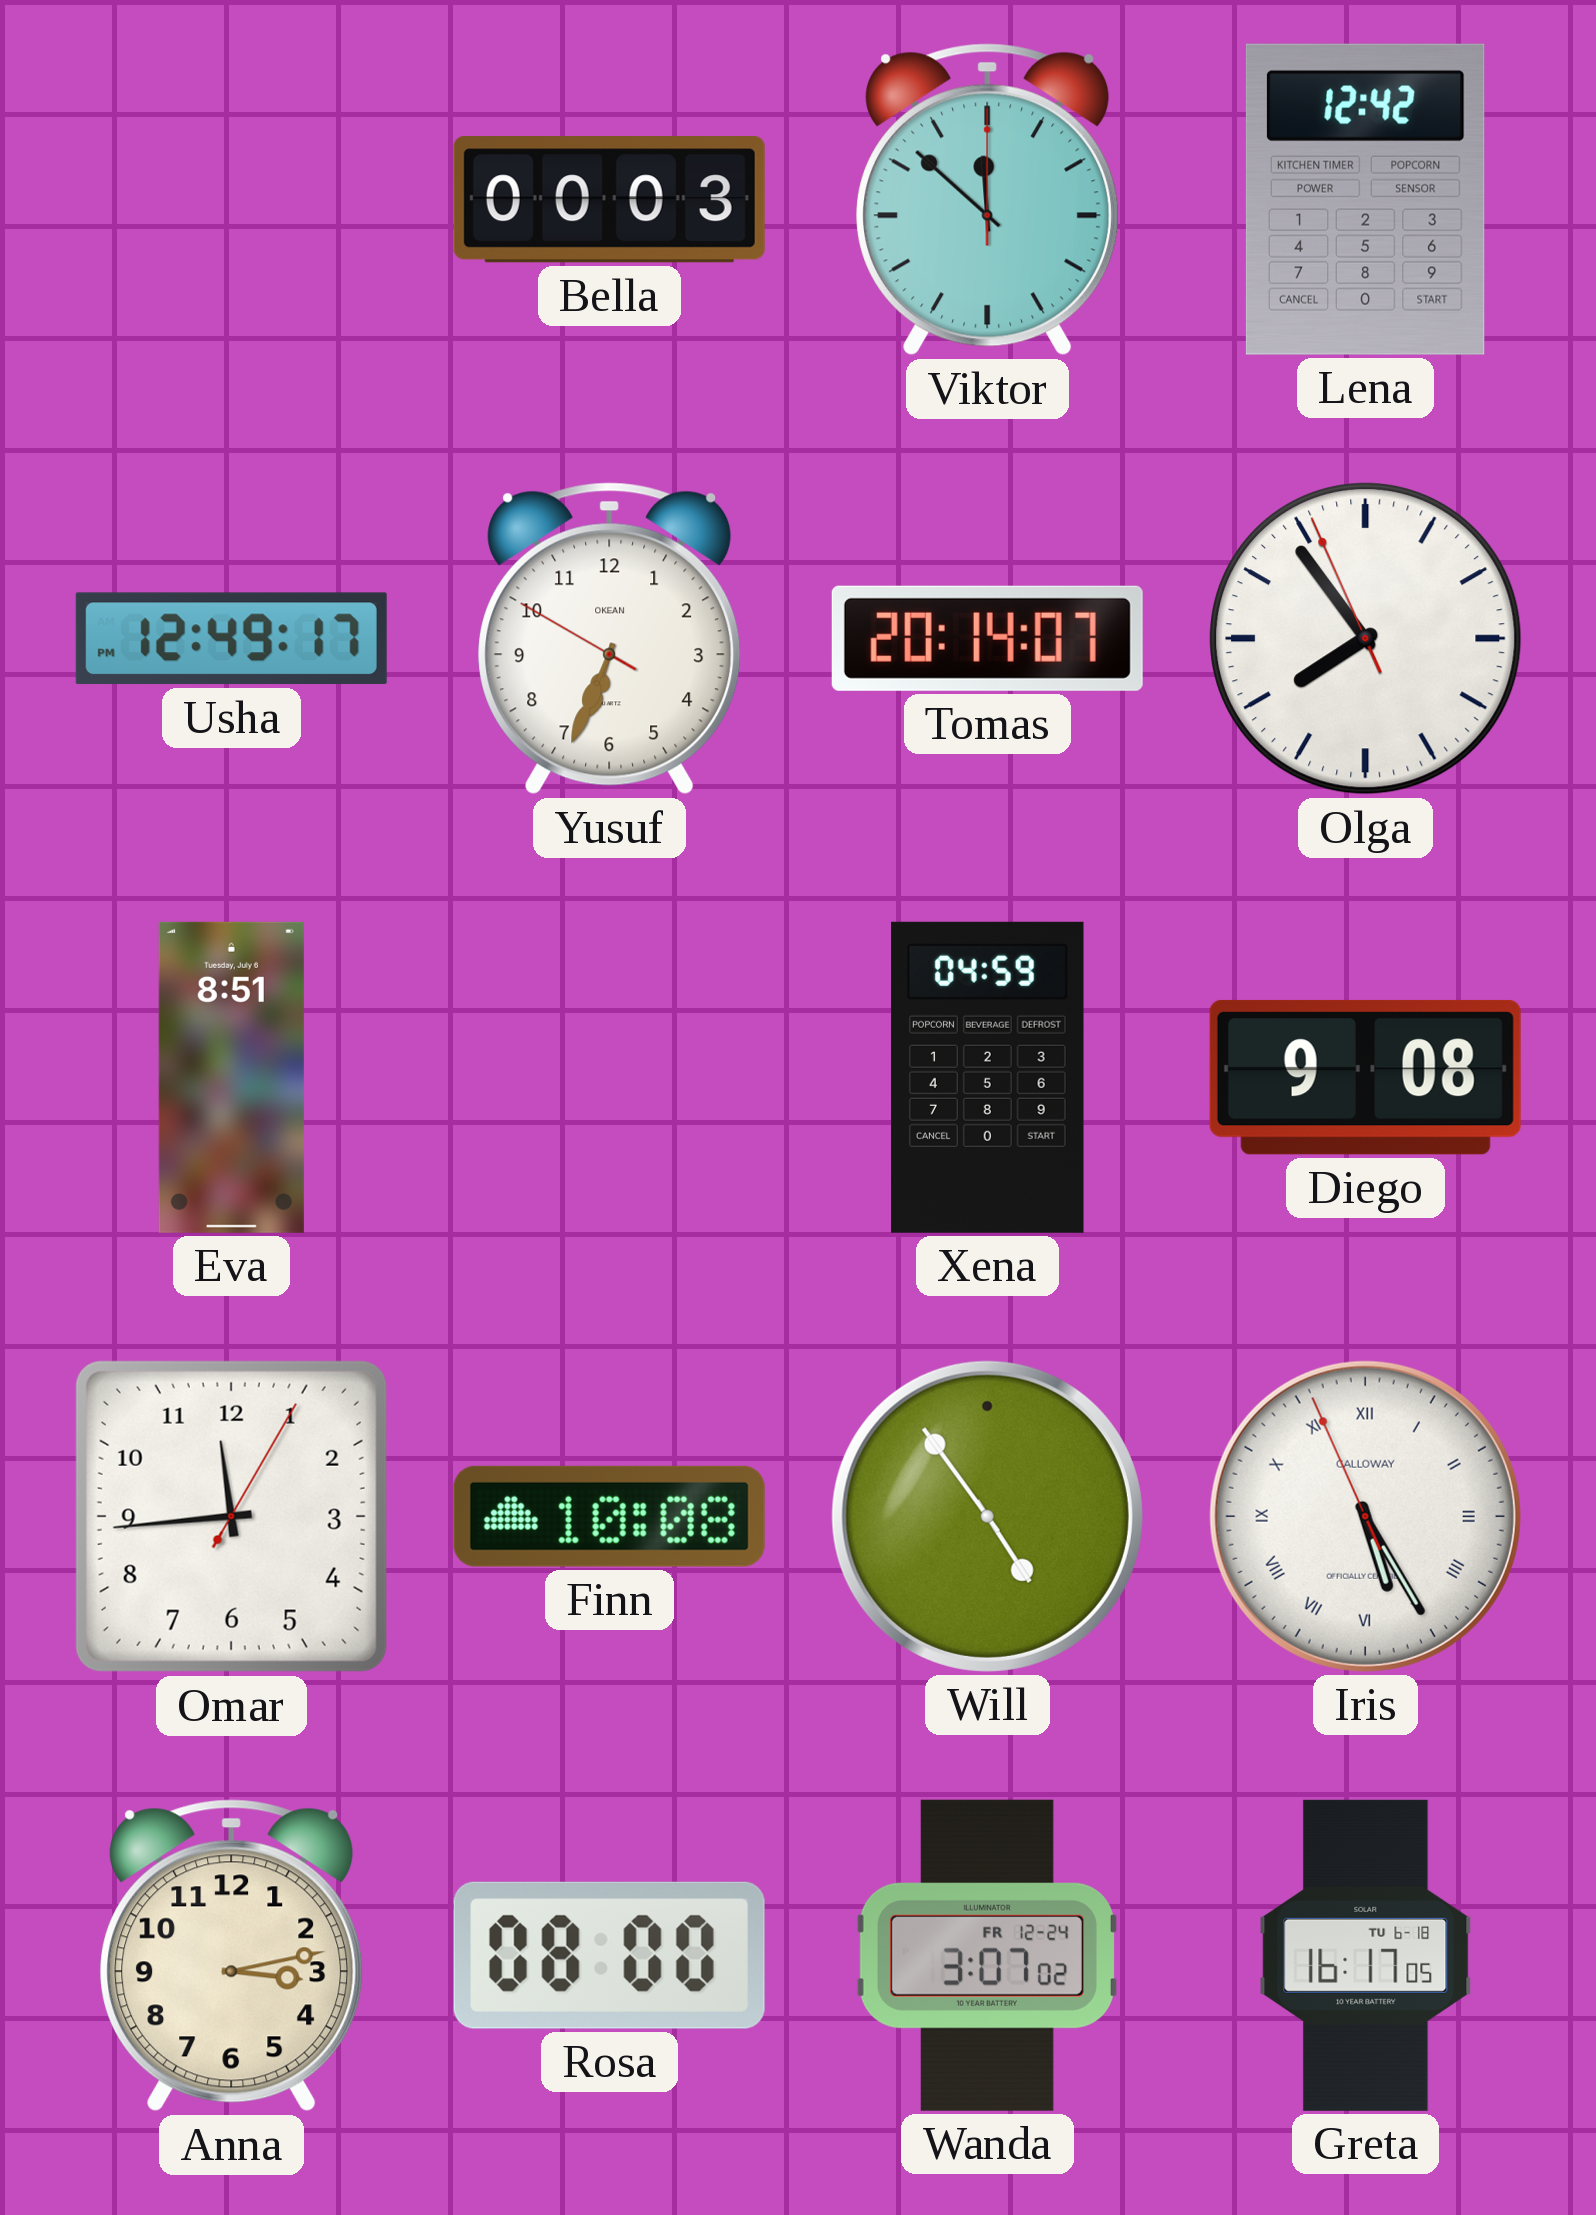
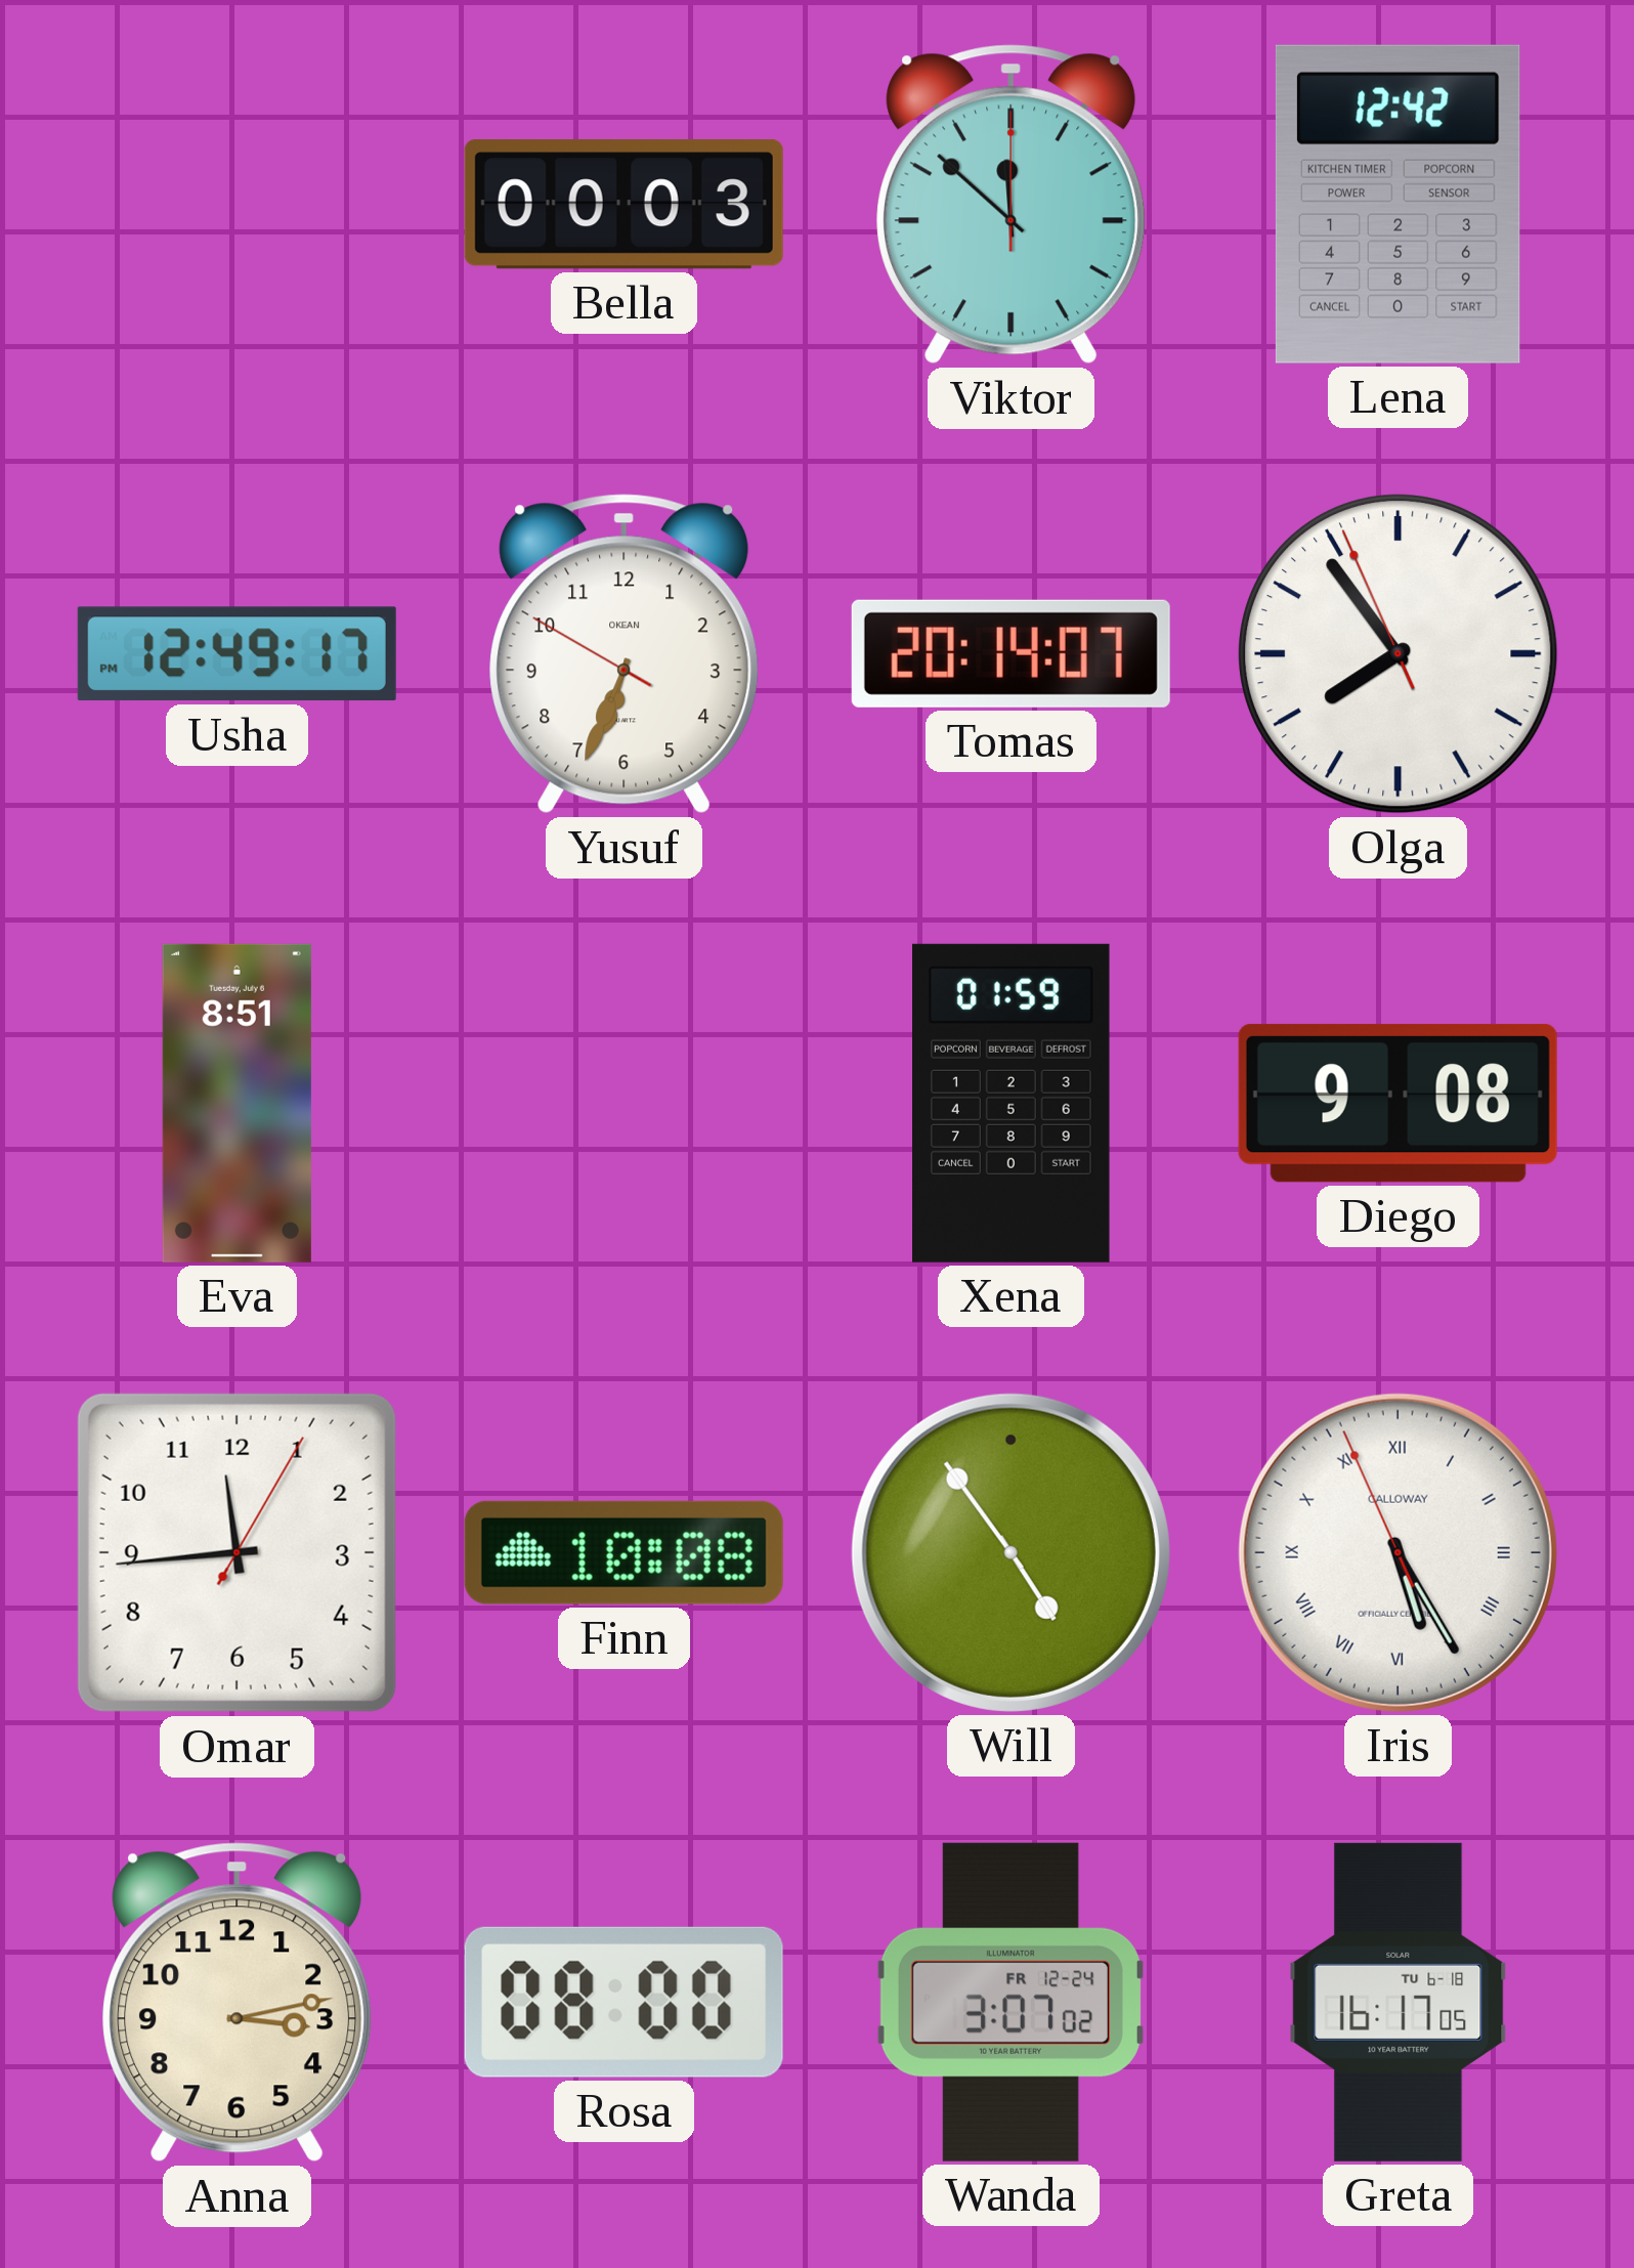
Xena: 04:59 -> 01:59
